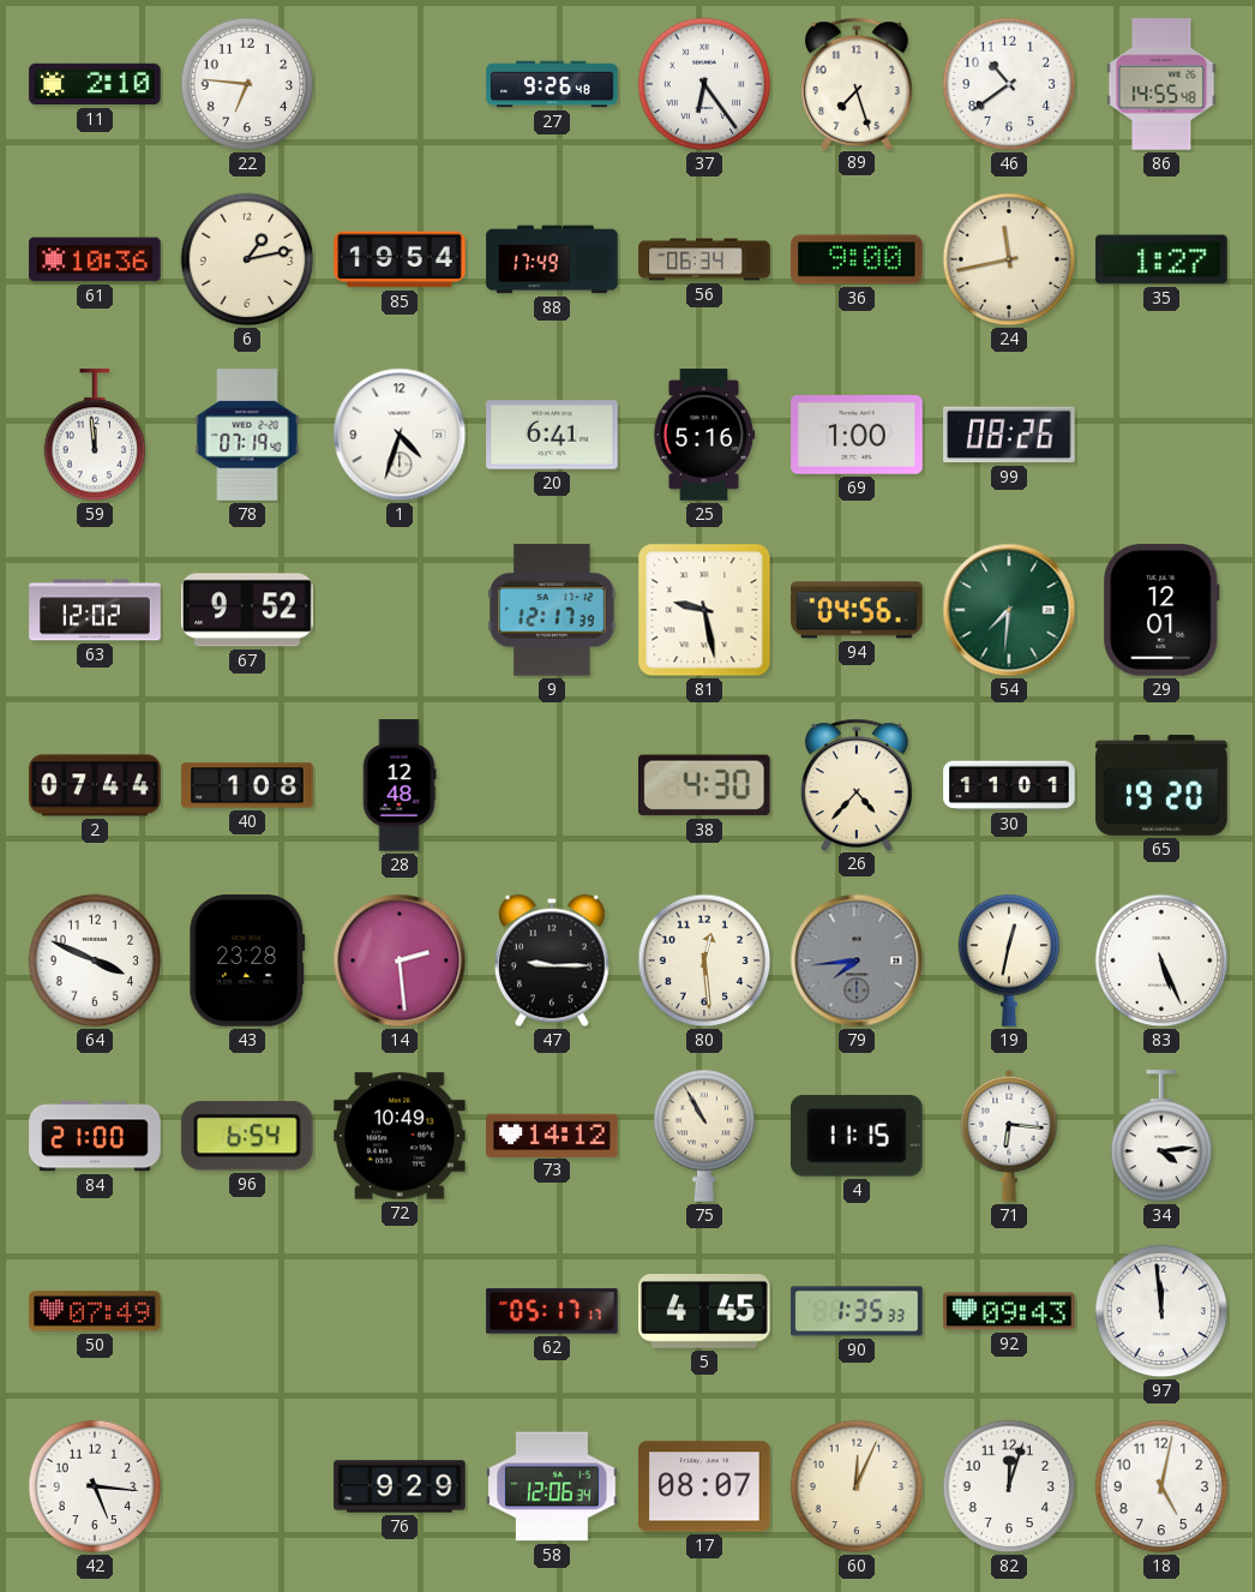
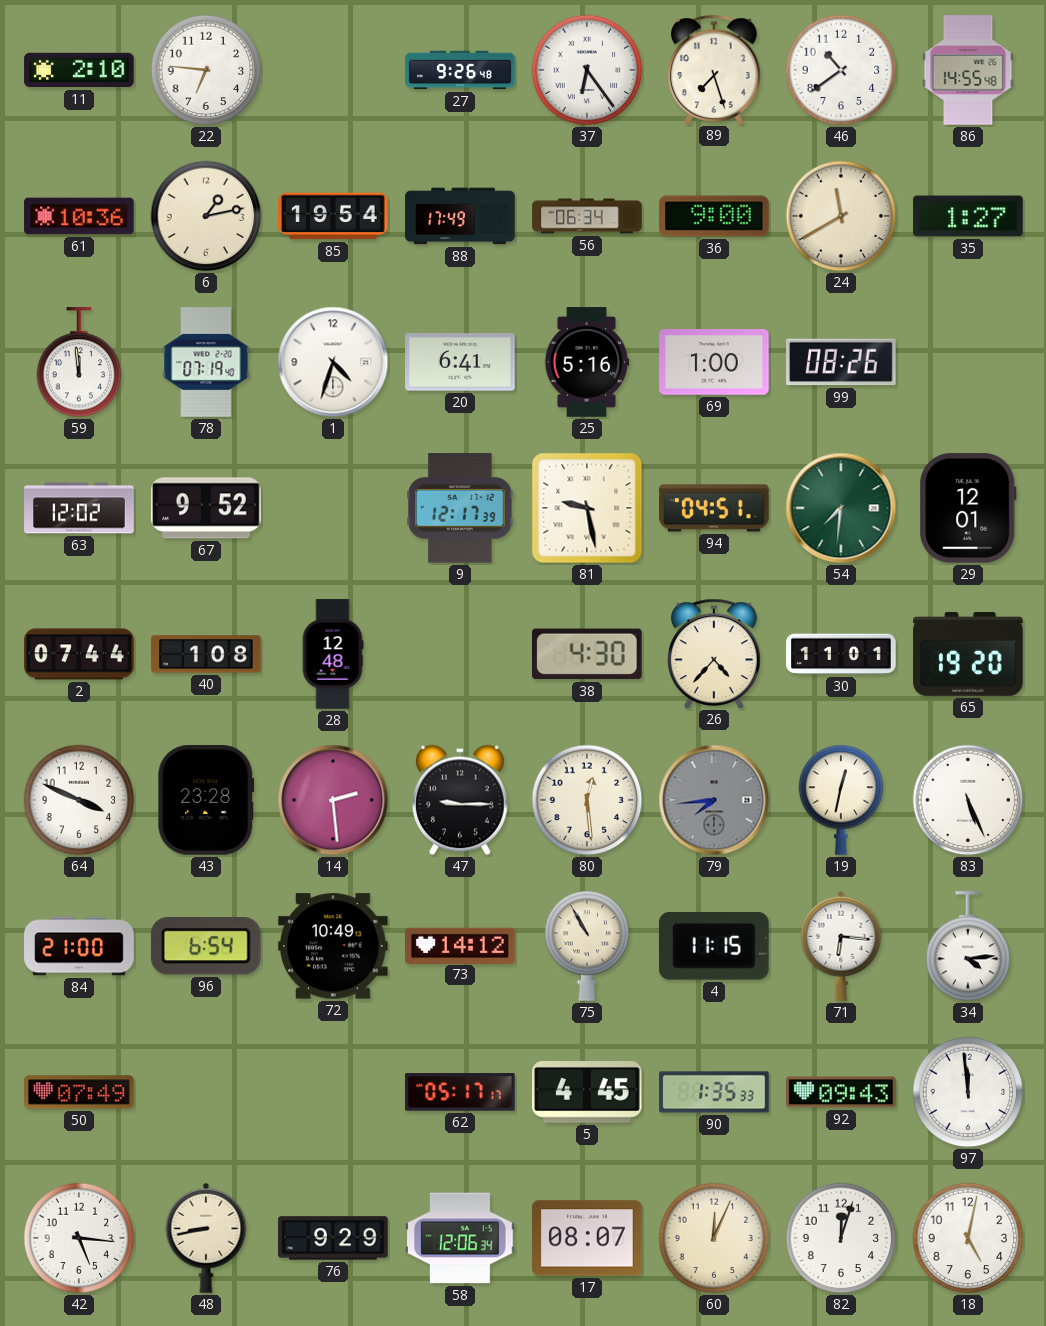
24: 11:43 -> 11:40
94: 04:56 -> 04:51
48: none -> 8:43
